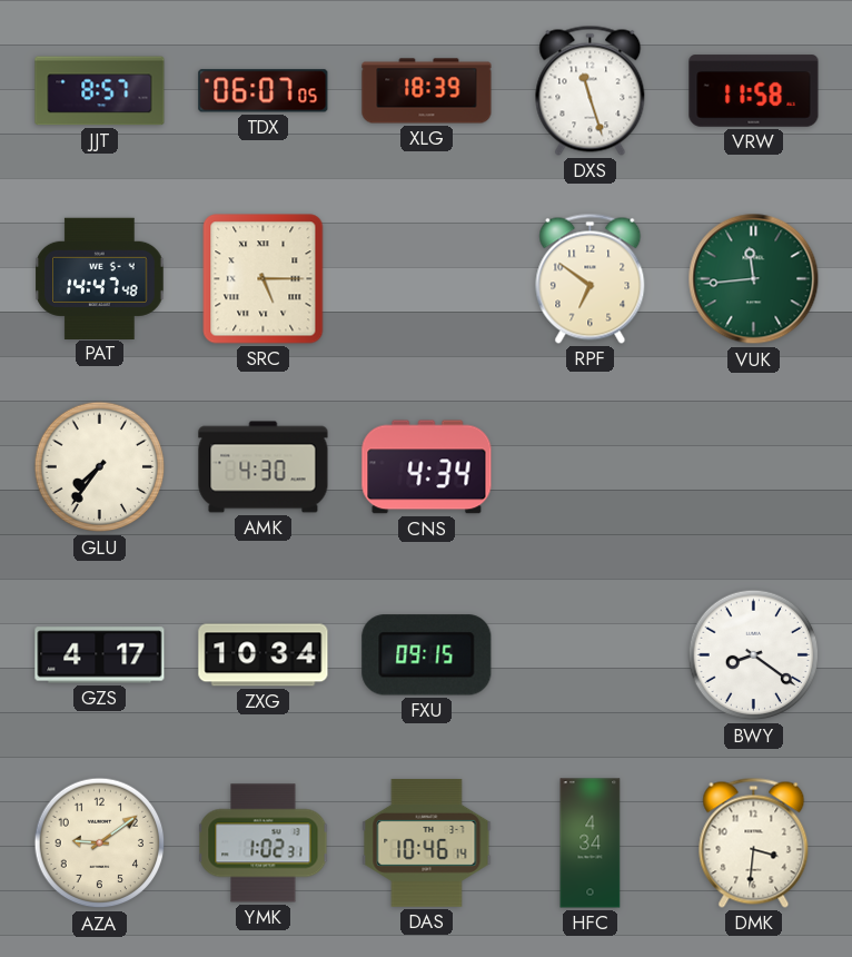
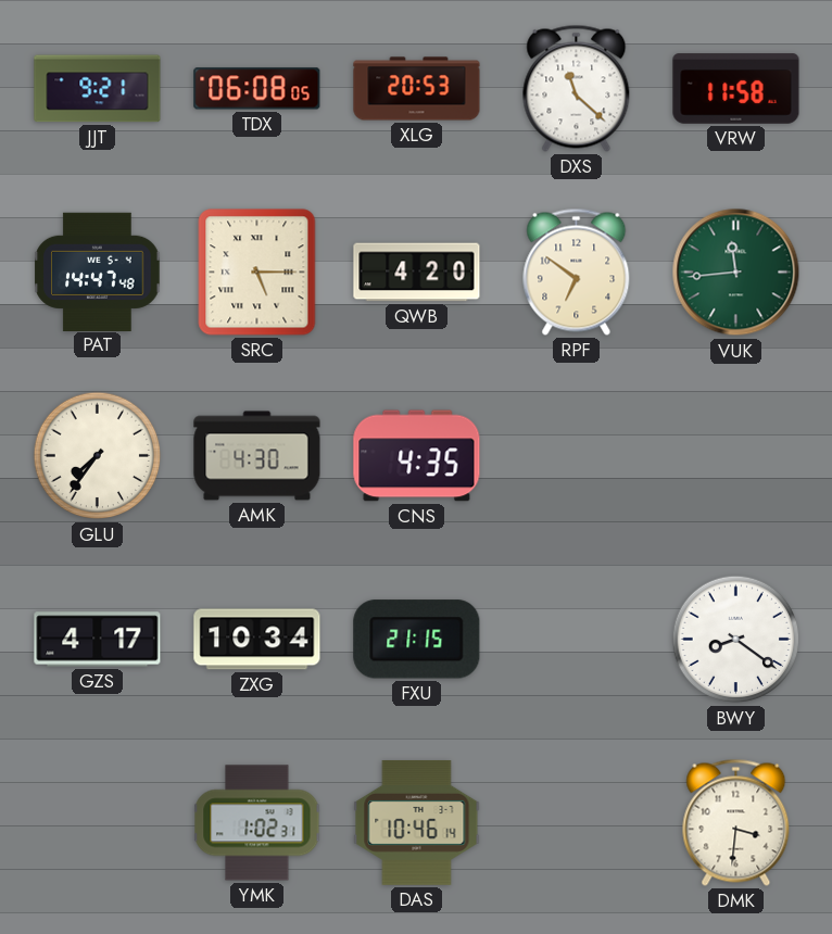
JJT: 8:57 -> 9:21
TDX: 06:07 -> 06:08
XLG: 18:39 -> 20:53
DXS: 11:27 -> 11:22
QWB: none -> 4:20
CNS: 4:34 -> 4:35
FXU: 09:15 -> 21:15
AZA: 9:09 -> none
HFC: 4:34 -> none
